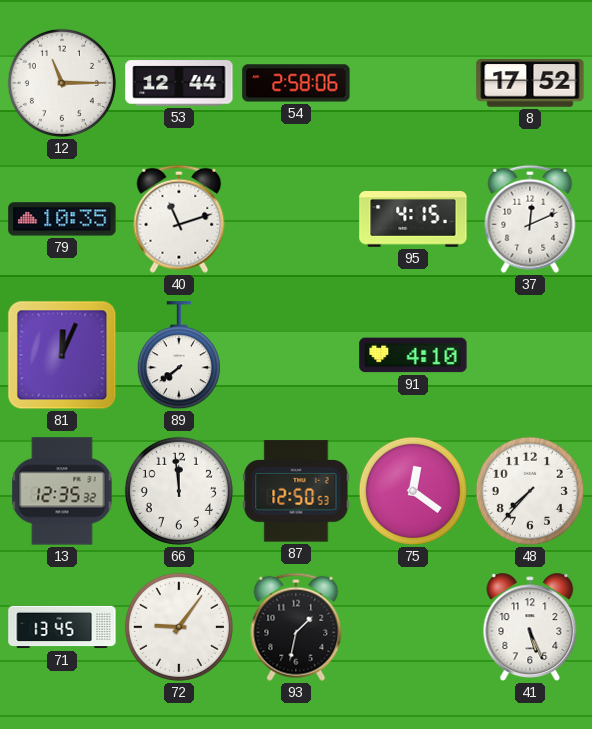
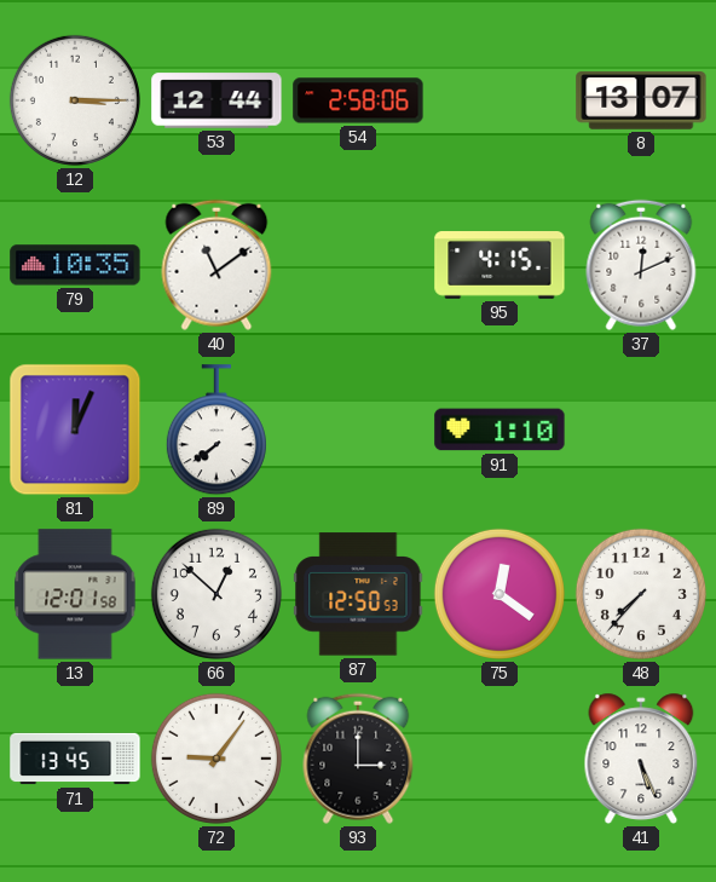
12: 11:15 -> 3:15
8: 17:52 -> 13:07
40: 11:12 -> 11:09
91: 4:10 -> 1:10
13: 12:35 -> 12:01
66: 11:59 -> 12:52
93: 1:32 -> 3:00
